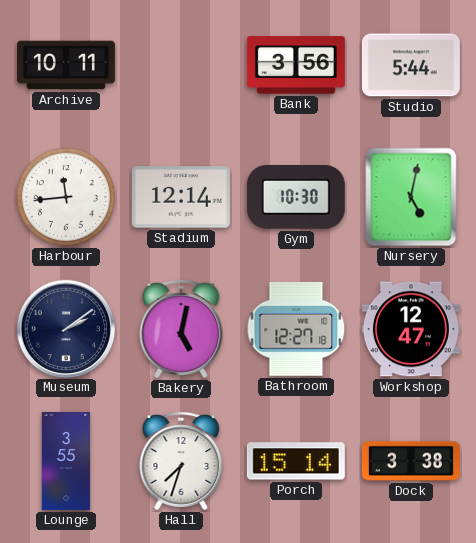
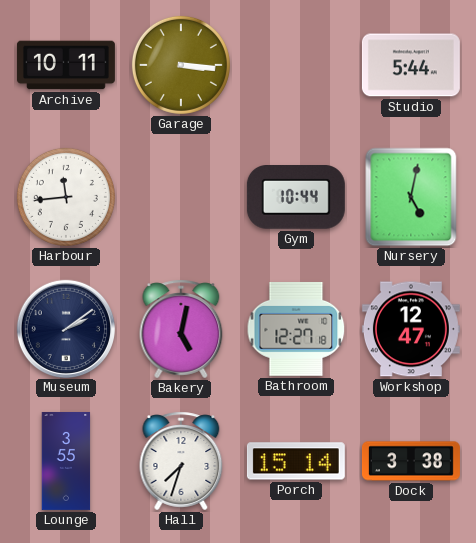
Garage: none -> 3:16
Bank: 3:56 -> none
Stadium: 12:14 -> none
Gym: 10:30 -> 10:44
